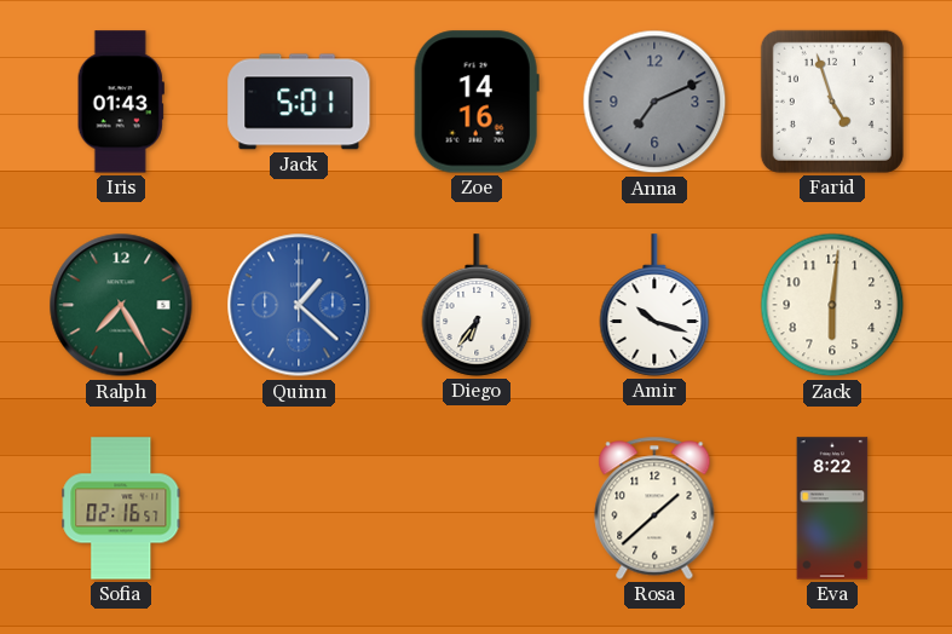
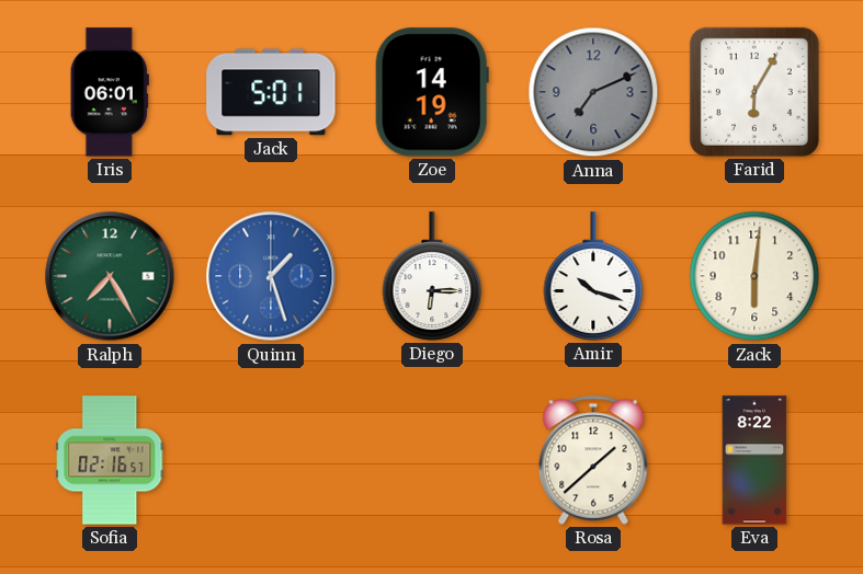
Iris: 01:43 -> 06:01
Zoe: 14:16 -> 14:19
Farid: 4:57 -> 6:05
Quinn: 1:22 -> 1:27
Diego: 6:36 -> 6:15
